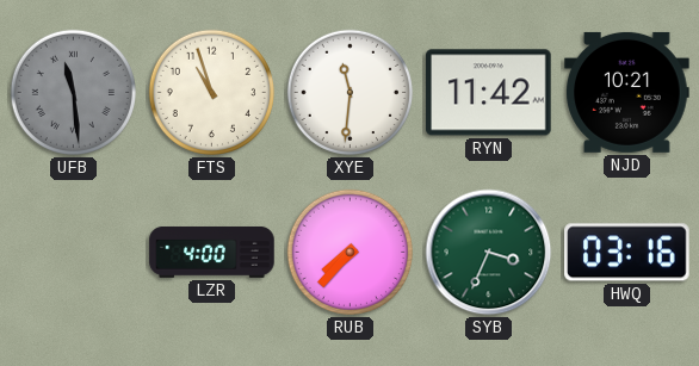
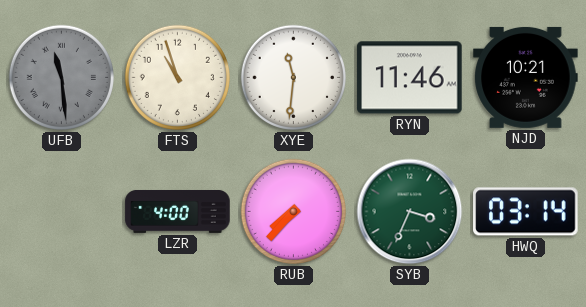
RYN: 11:42 -> 11:46
HWQ: 03:16 -> 03:14
